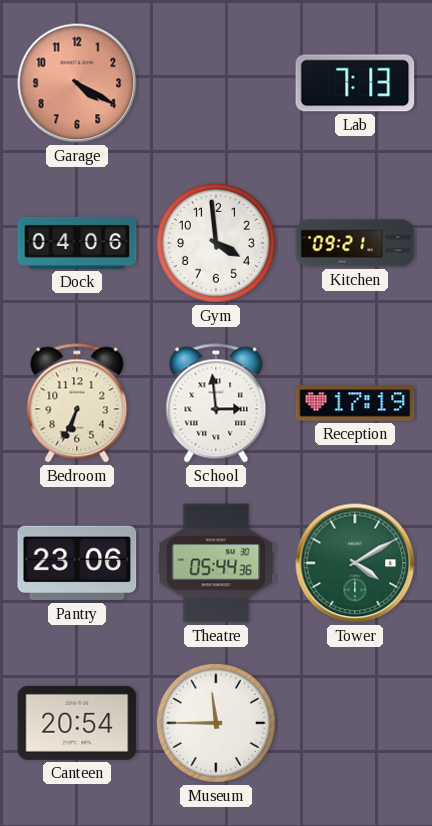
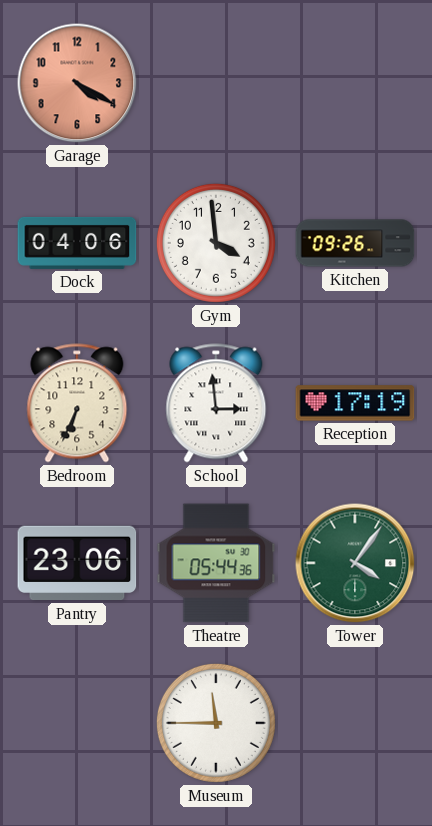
Lab: 7:13 -> none
Kitchen: 09:21 -> 09:26
Tower: 4:10 -> 4:06
Canteen: 20:54 -> none
